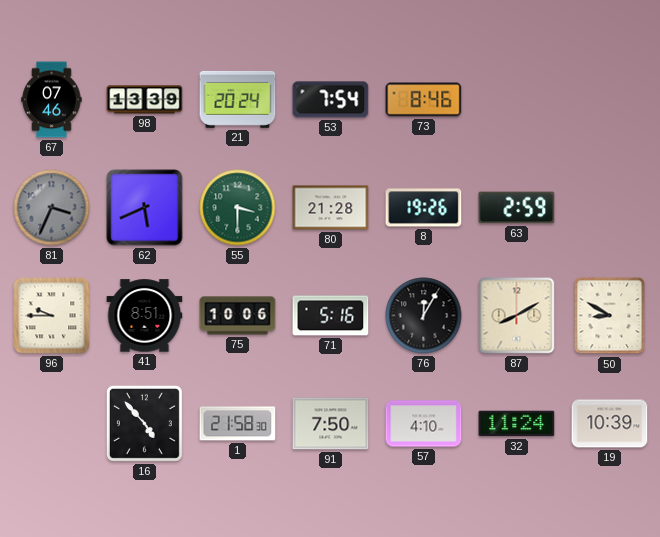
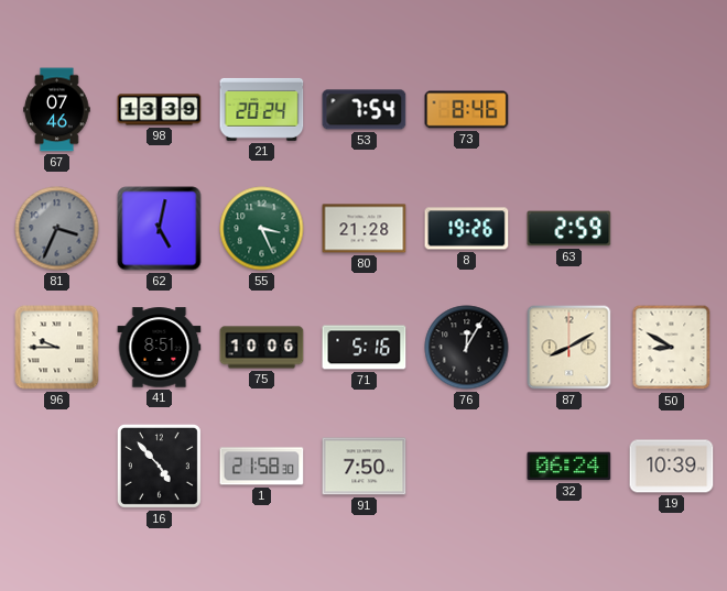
62: 5:41 -> 5:02
55: 3:30 -> 3:26
57: 4:10 -> none
32: 11:24 -> 06:24
